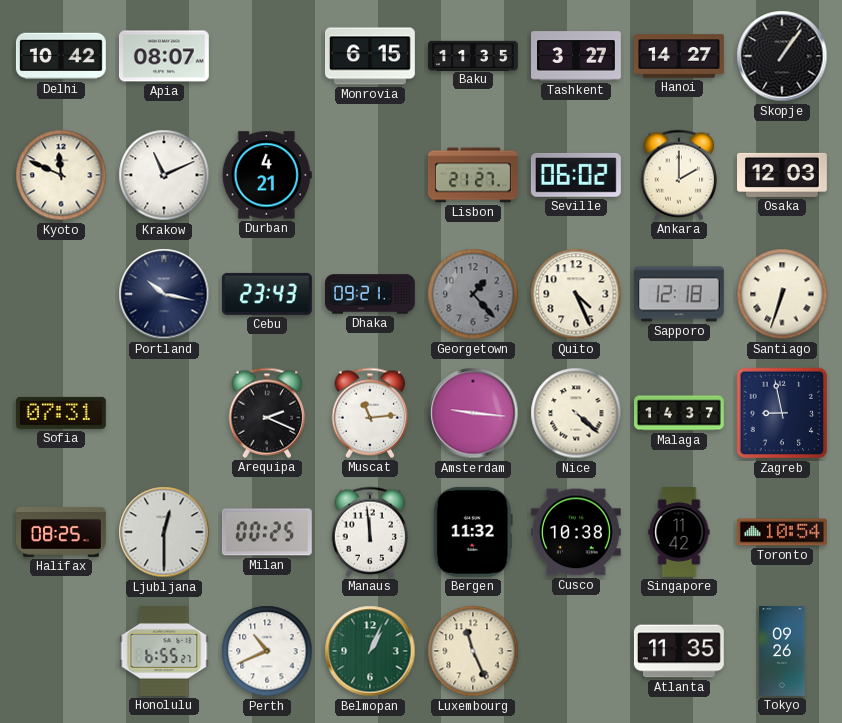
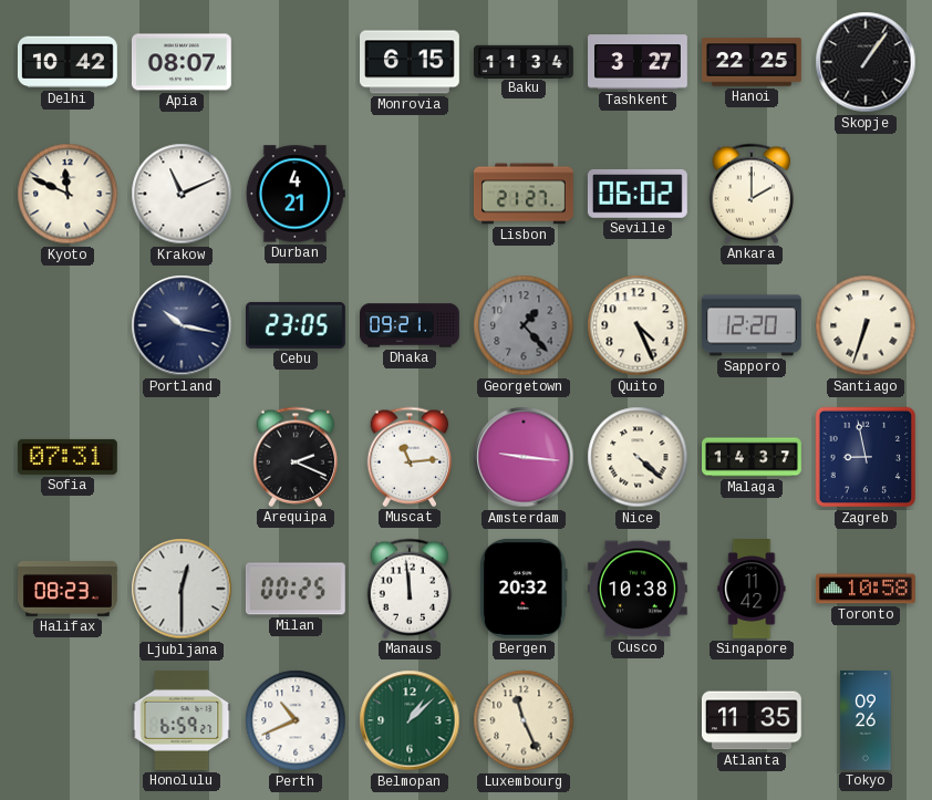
Baku: 11:35 -> 11:34
Hanoi: 14:27 -> 22:25
Osaka: 12:03 -> none
Cebu: 23:43 -> 23:05
Sapporo: 12:18 -> 12:20
Halifax: 08:25 -> 08:23
Bergen: 11:32 -> 20:32
Toronto: 10:54 -> 10:58
Honolulu: 6:55 -> 6:59
Belmopan: 1:04 -> 1:08
